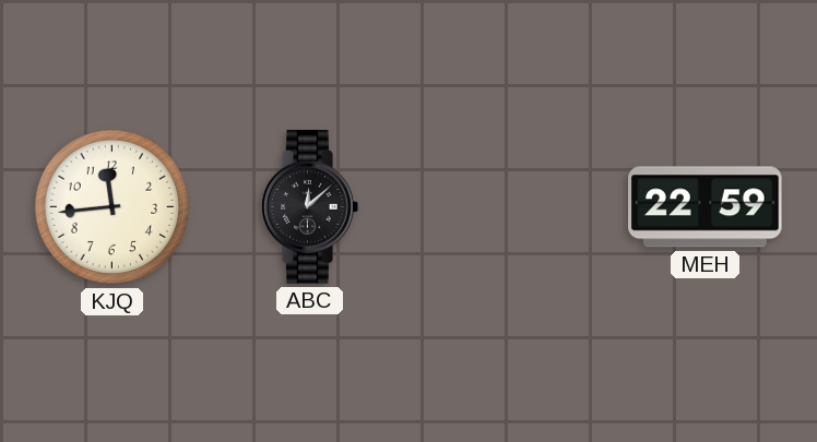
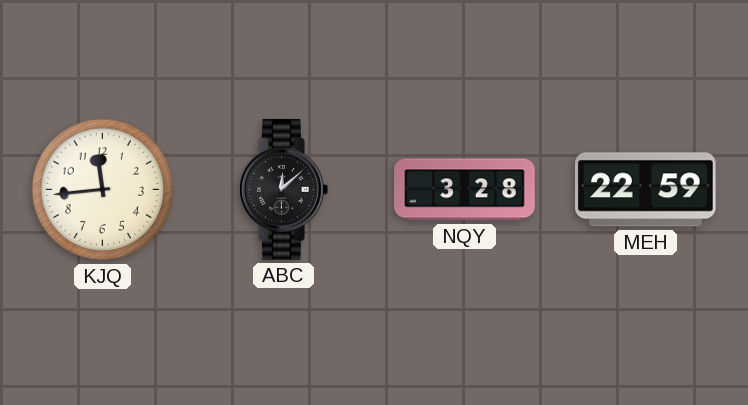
NQY: none -> 3:28
